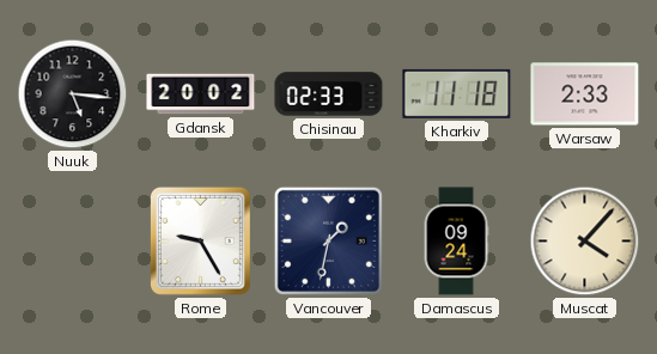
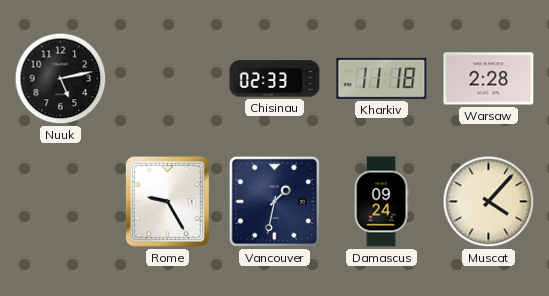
Nuuk: 5:16 -> 5:13
Gdansk: 20:02 -> none
Warsaw: 2:33 -> 2:28
